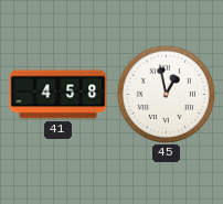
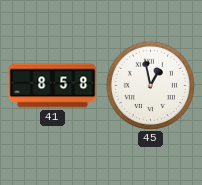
41: 4:58 -> 8:58
